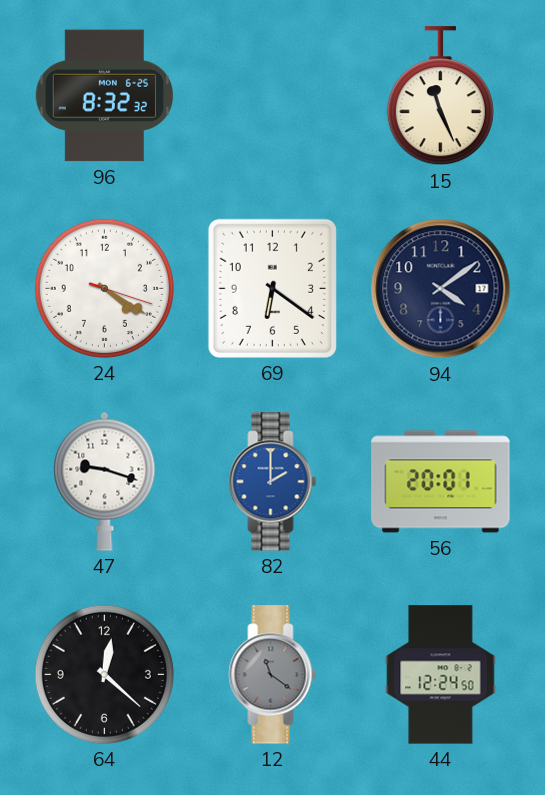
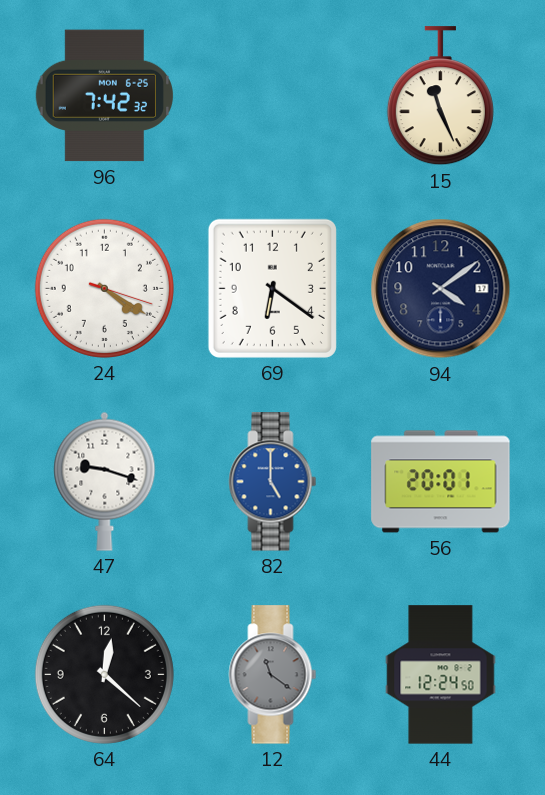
96: 8:32 -> 7:42
82: 2:00 -> 5:00
